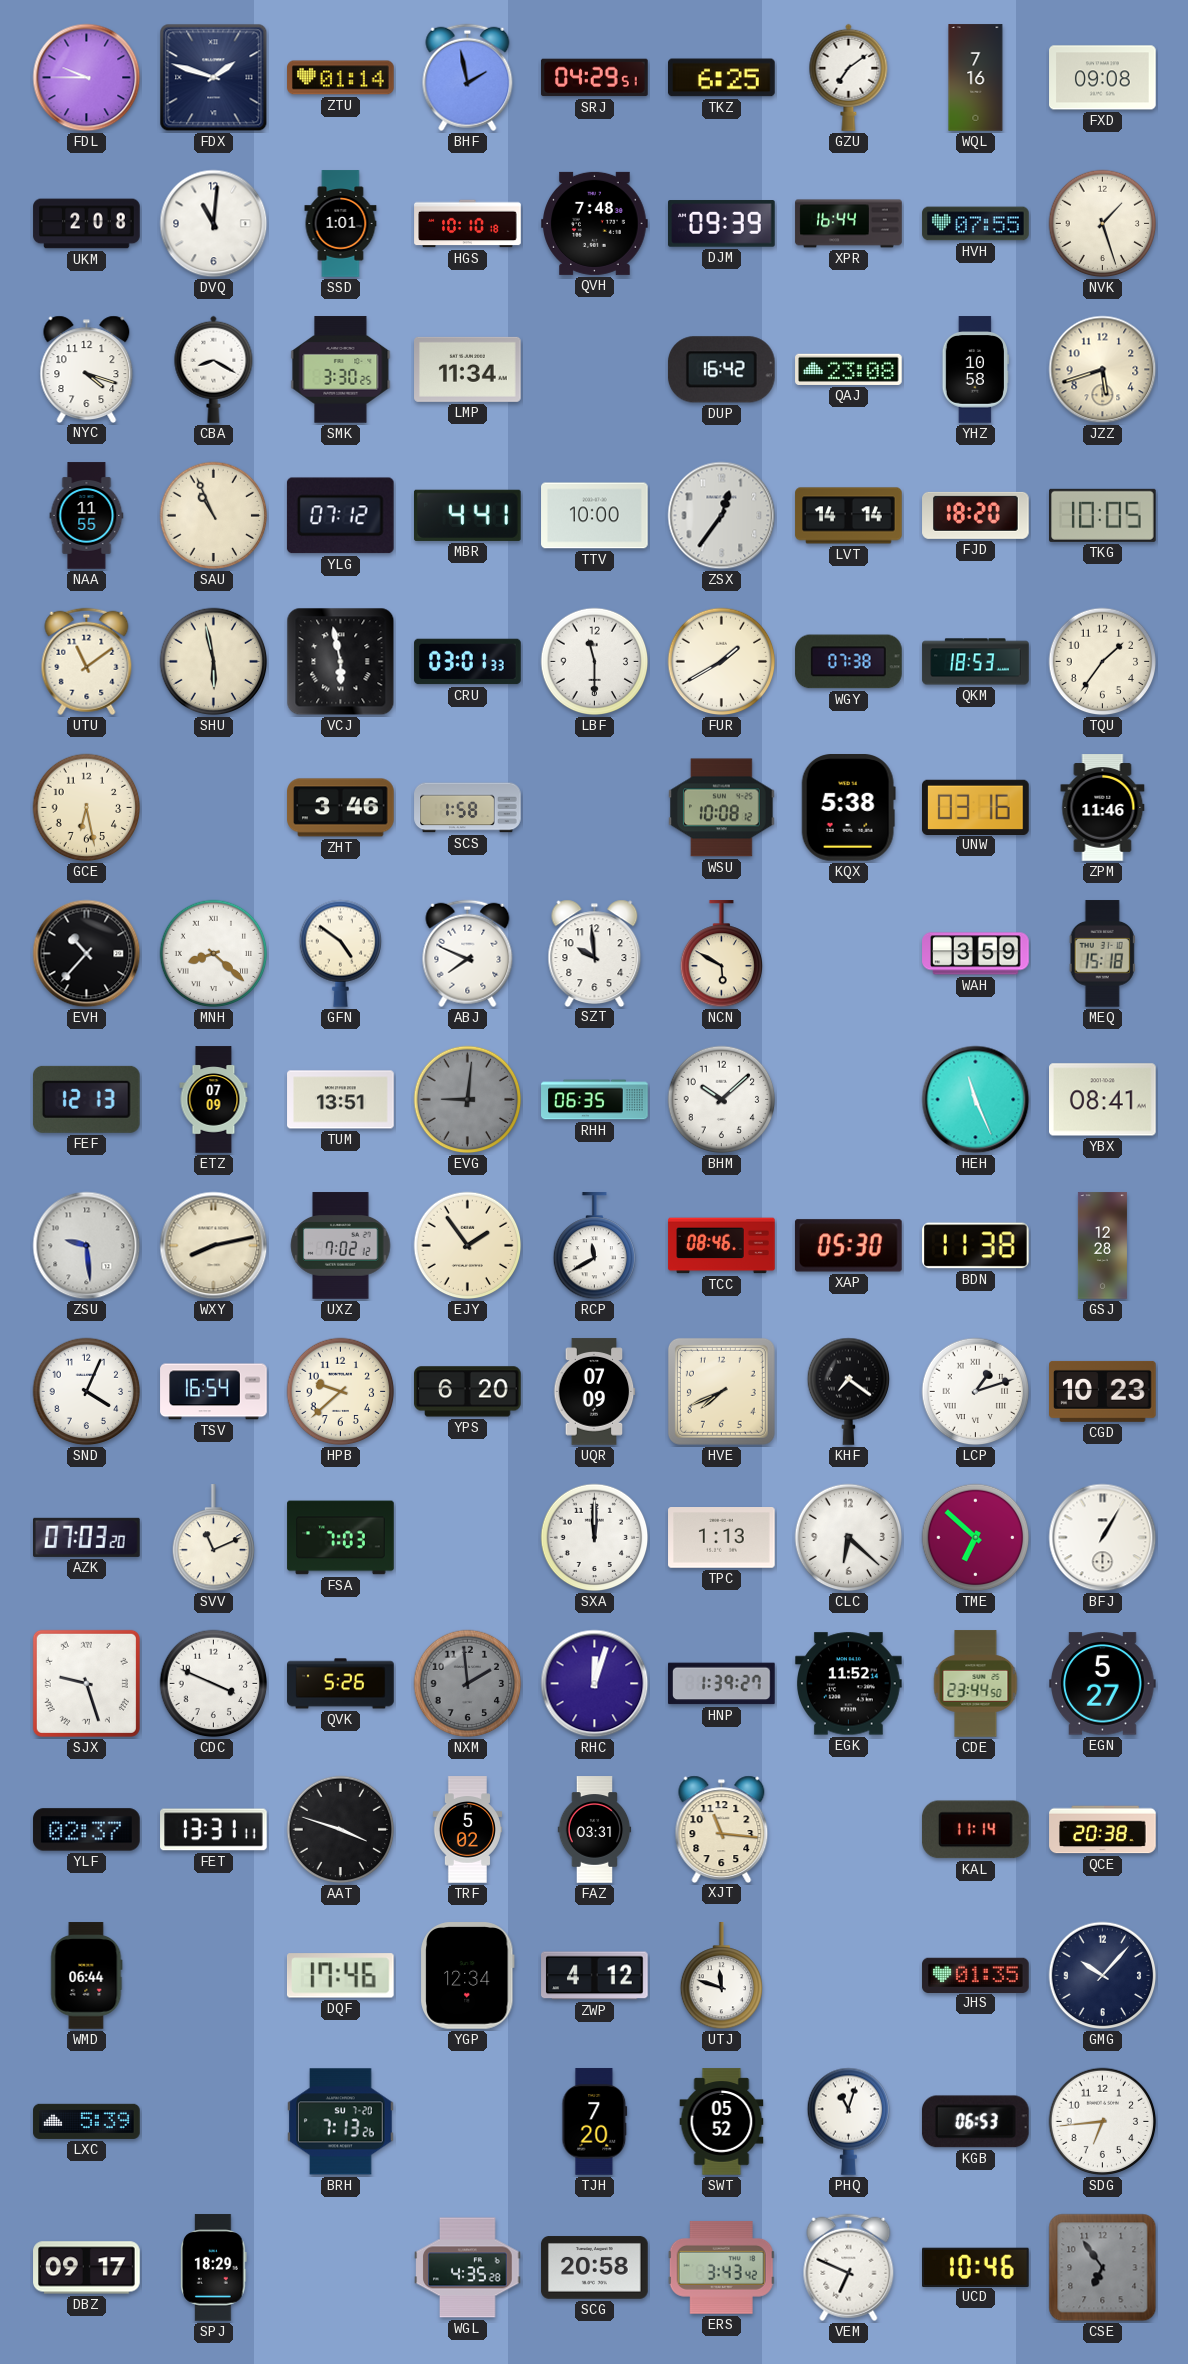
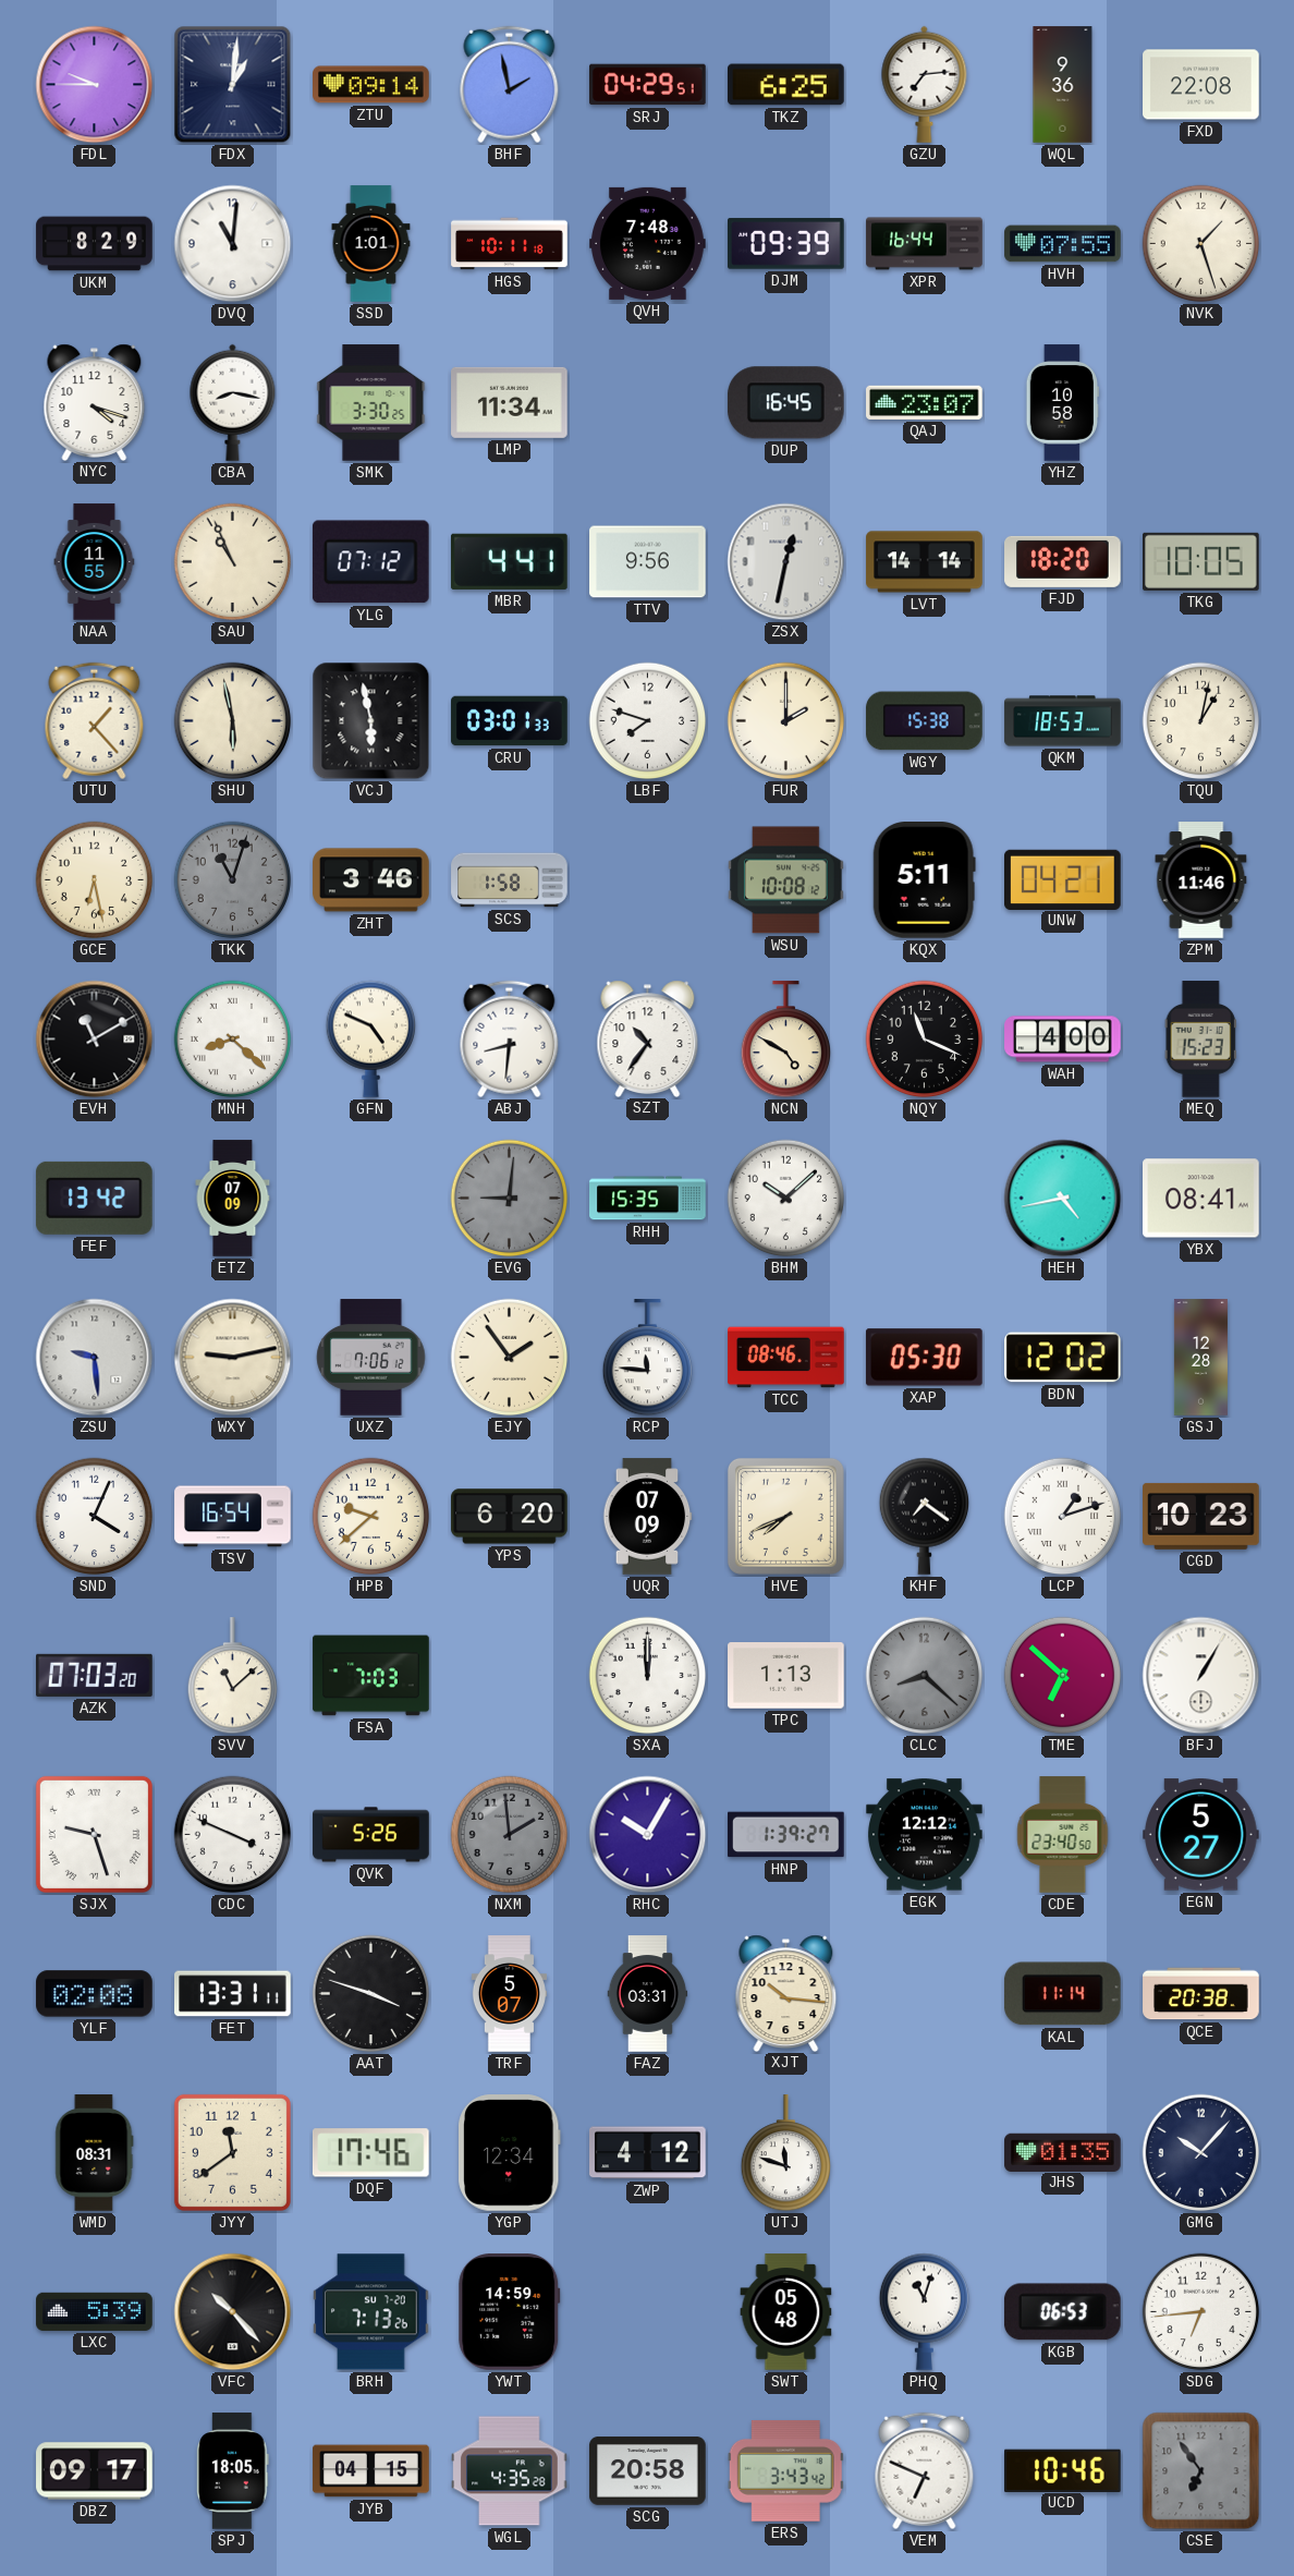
FDX: 1:48 -> 1:01
ZTU: 01:14 -> 09:14
GZU: 7:09 -> 7:14
WQL: 7:16 -> 9:36
FXD: 09:08 -> 22:08
UKM: 2:08 -> 8:29
HGS: 10:10 -> 10:11
CBA: 8:20 -> 8:17
DUP: 16:42 -> 16:45
QAJ: 23:08 -> 23:07
JZZ: 5:42 -> none
TTV: 10:00 -> 9:56
ZSX: 12:36 -> 12:32
UTU: 11:09 -> 1:23
LBF: 11:30 -> 7:48
FUR: 1:40 -> 2:00
WGY: 07:38 -> 15:38
TQU: 1:36 -> 1:02
TKK: none -> 11:03
KQX: 5:38 -> 5:11
UNW: 03:16 -> 04:21
EVH: 10:37 -> 11:10
GFN: 4:51 -> 4:49
ABJ: 7:49 -> 8:31
SZT: 9:59 -> 10:36
NCN: 5:50 -> 4:50
NQY: none -> 11:19
WAH: 3:59 -> 4:00
MEQ: 15:18 -> 15:23
FEF: 12:13 -> 13:42
TUM: 13:51 -> none
RHH: 06:35 -> 15:35
HEH: 11:26 -> 4:43
WXY: 8:13 -> 9:13
UXZ: 7:02 -> 7:06
RCP: 11:40 -> 11:46
BDN: 11:38 -> 12:02
SVV: 11:11 -> 11:08
CLC: 6:22 -> 8:22
CLC dial: white -> grey
RHC: 12:03 -> 10:05
EGK: 11:52 -> 12:12
CDE: 23:44 -> 23:40
YLF: 02:37 -> 02:08
TRF: 5:02 -> 5:07
XJT: 11:16 -> 10:16
WMD: 06:44 -> 08:31
JYY: none -> 11:39
VFC: none -> 10:23
YWT: none -> 14:59
TJH: 7:20 -> none
SWT: 05:52 -> 05:48
SPJ: 18:29 -> 18:05
JYB: none -> 04:15
